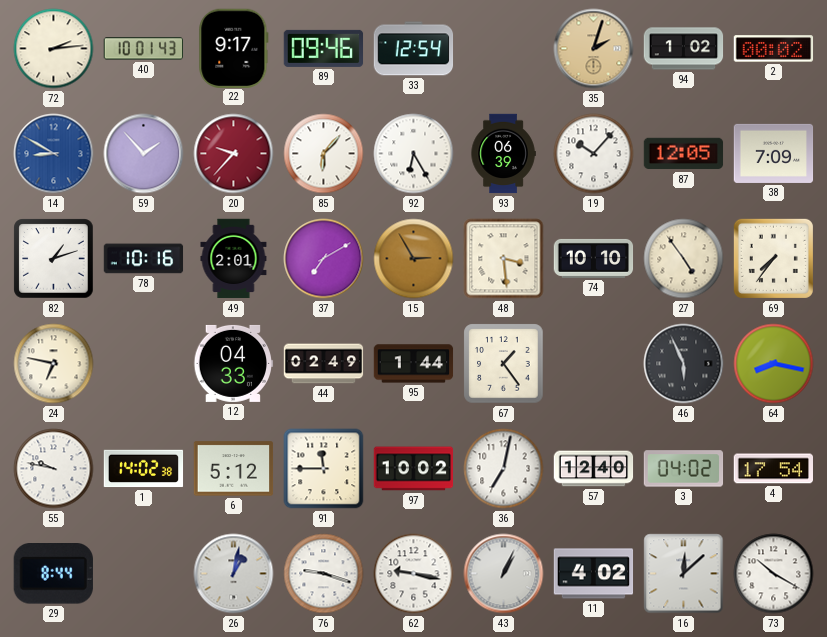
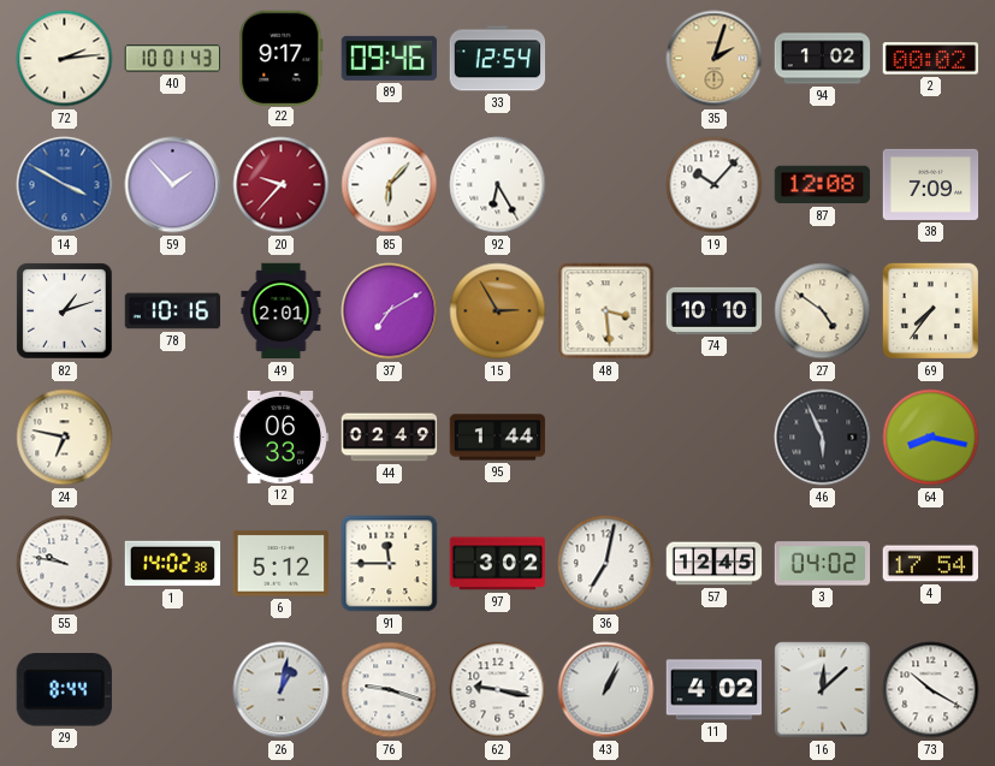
14: 8:50 -> 3:50
93: 06:39 -> none
87: 12:05 -> 12:08
27: 4:54 -> 4:51
12: 04:33 -> 06:33
67: 1:24 -> none
97: 10:02 -> 3:02
57: 12:40 -> 12:45
